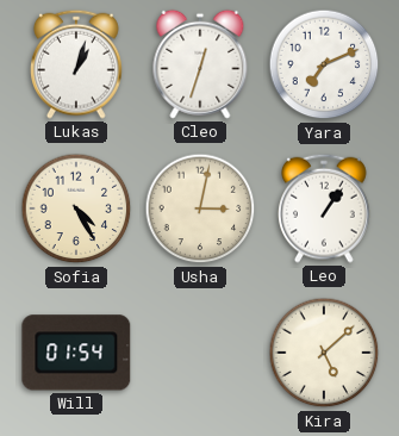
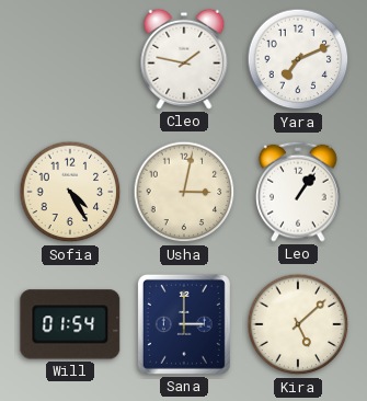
Lukas: 1:03 -> none
Cleo: 12:33 -> 1:47
Sana: none -> 3:00
